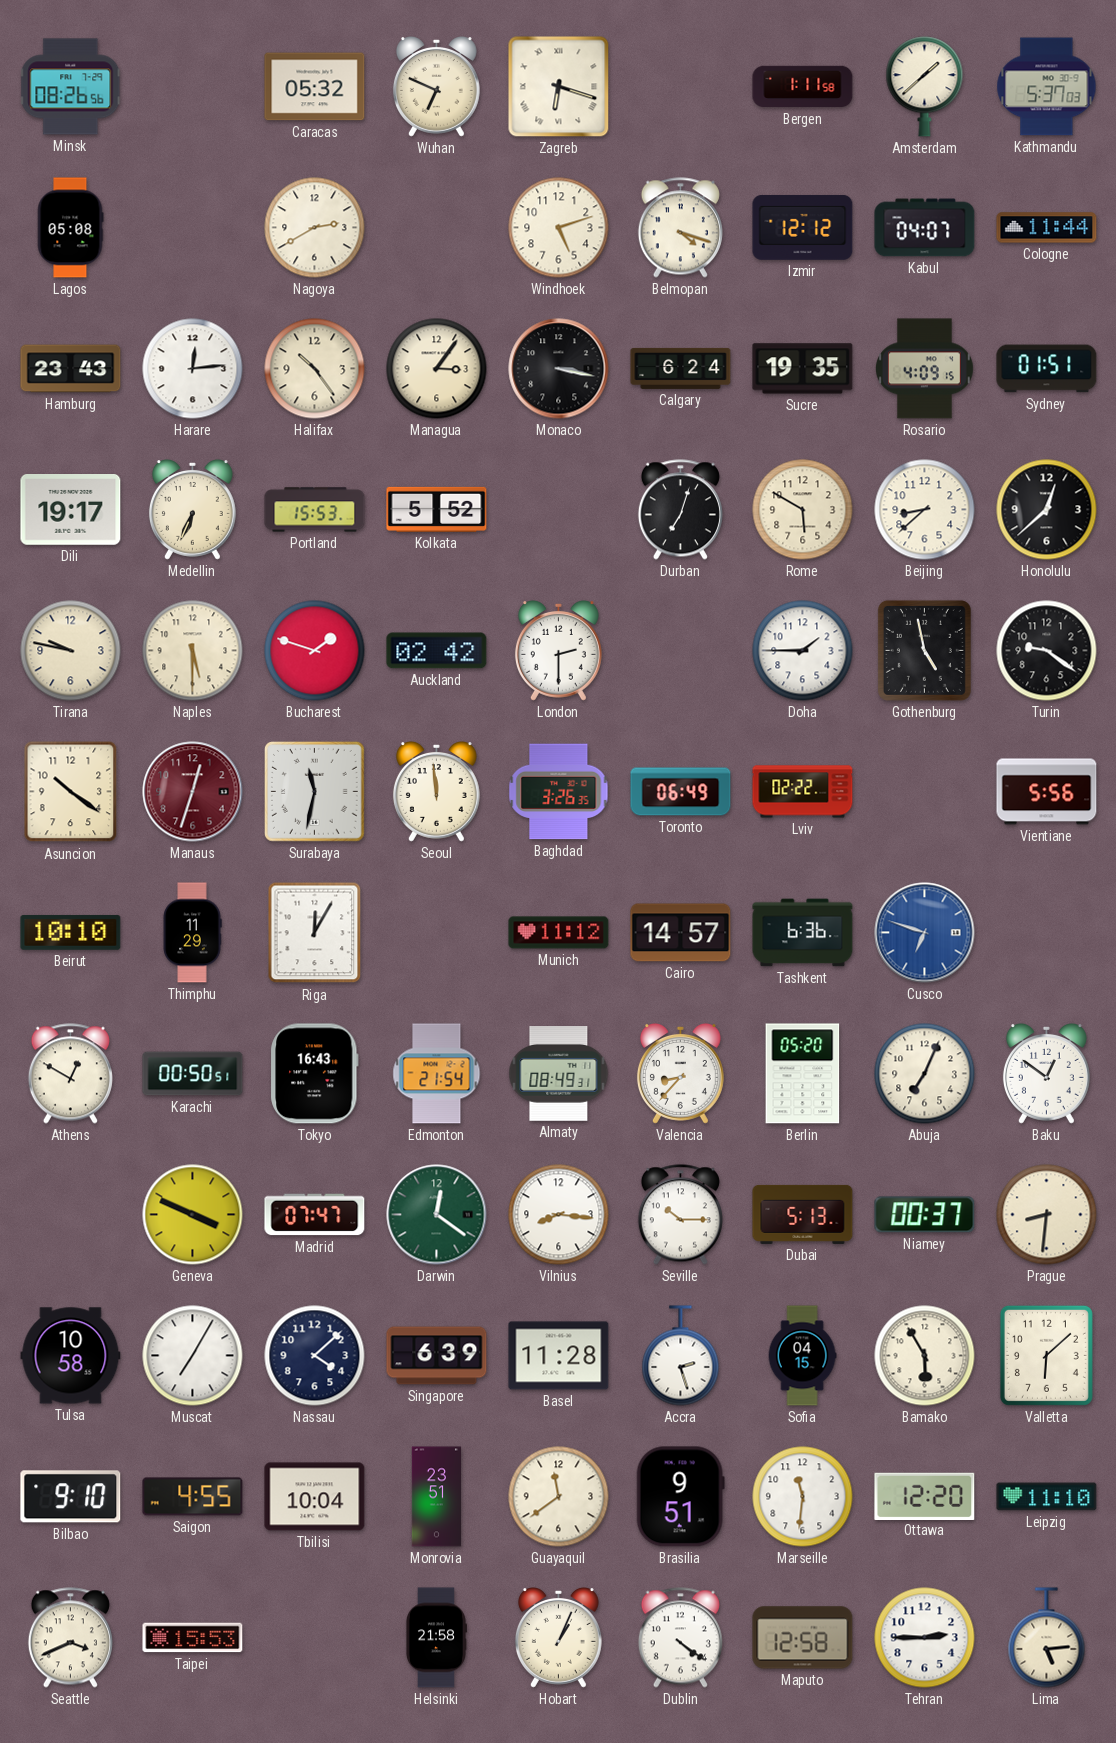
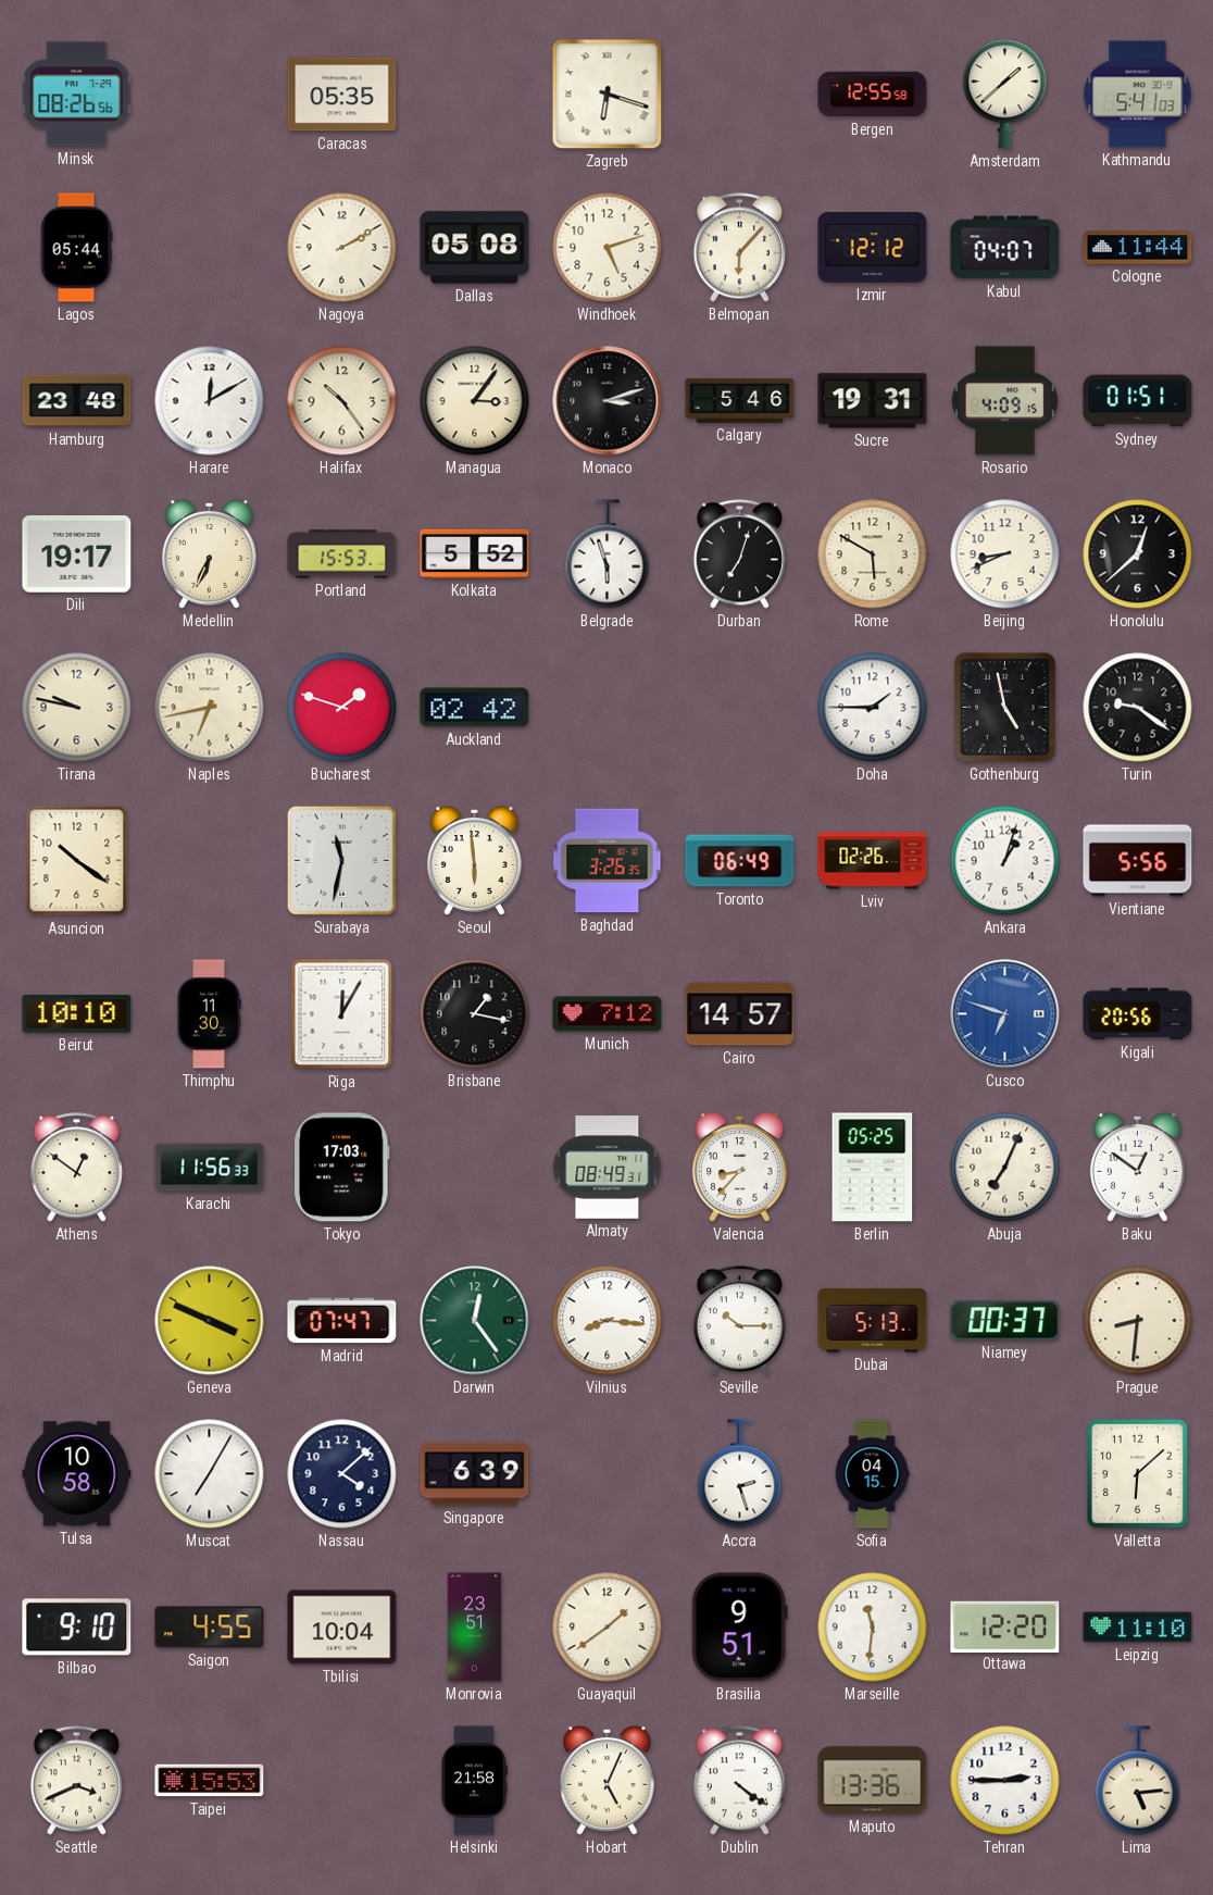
Caracas: 05:32 -> 05:35
Wuhan: 6:49 -> none
Bergen: 1:11 -> 12:55
Kathmandu: 5:37 -> 5:41
Lagos: 05:08 -> 05:44
Nagoya: 2:40 -> 2:10
Dallas: none -> 05:08
Belmopan: 4:18 -> 6:07
Hamburg: 23:43 -> 23:48
Harare: 12:14 -> 12:10
Monaco: 3:17 -> 3:12
Calgary: 6:24 -> 5:46
Sucre: 19:35 -> 19:31
Belgrade: none -> 5:57
Beijing: 8:38 -> 8:41
Naples: 5:30 -> 6:43
London: 2:30 -> none
Manaus: 12:33 -> none
Seoul: 11:59 -> 5:59
Lviv: 02:22 -> 02:26
Ankara: none -> 1:03
Thimphu: 11:29 -> 11:30
Brisbane: none -> 1:17
Munich: 11:12 -> 7:12
Tashkent: 6:36 -> none
Kigali: none -> 20:56
Athens: 12:50 -> 12:51
Karachi: 00:50 -> 11:56
Tokyo: 16:43 -> 17:03
Edmonton: 21:54 -> none
Berlin: 05:20 -> 05:25
Darwin: 12:21 -> 12:24
Basel: 11:28 -> none
Bamako: 5:55 -> none
Guayaquil: 11:39 -> 1:39
Hobart: 1:04 -> 5:04
Maputo: 12:58 -> 13:36
